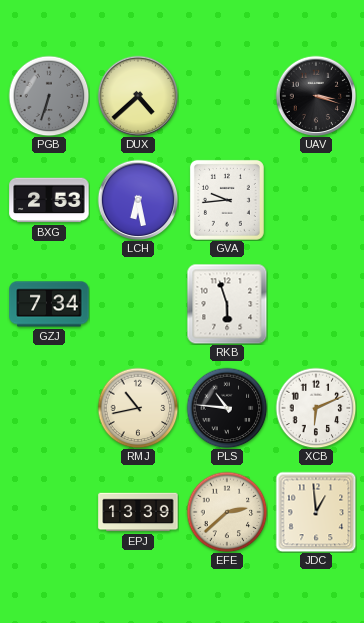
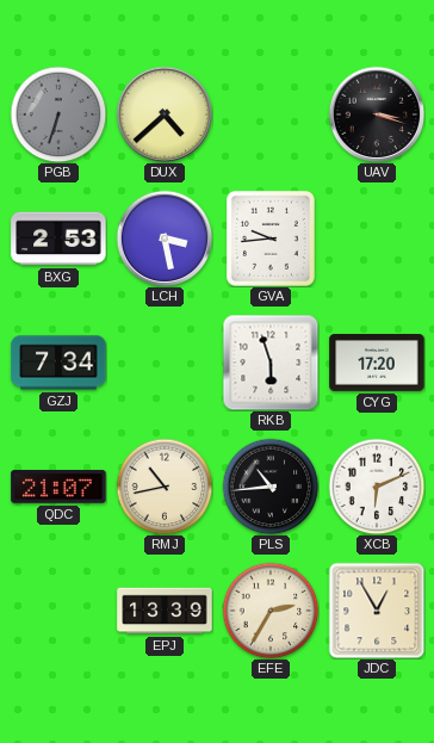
LCH: 6:28 -> 3:28
CYG: none -> 17:20
QDC: none -> 21:07
PLS: 10:46 -> 10:44
EFE: 2:38 -> 2:35
JDC: 12:59 -> 12:55
